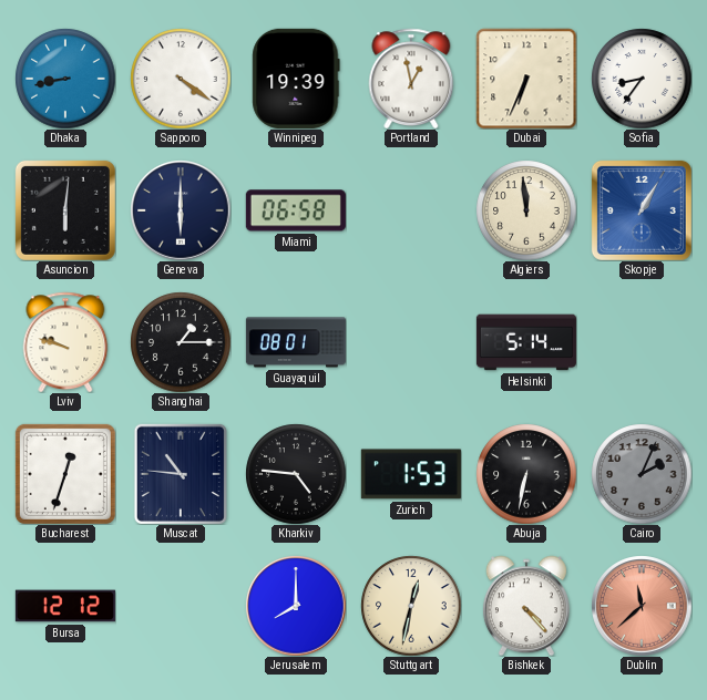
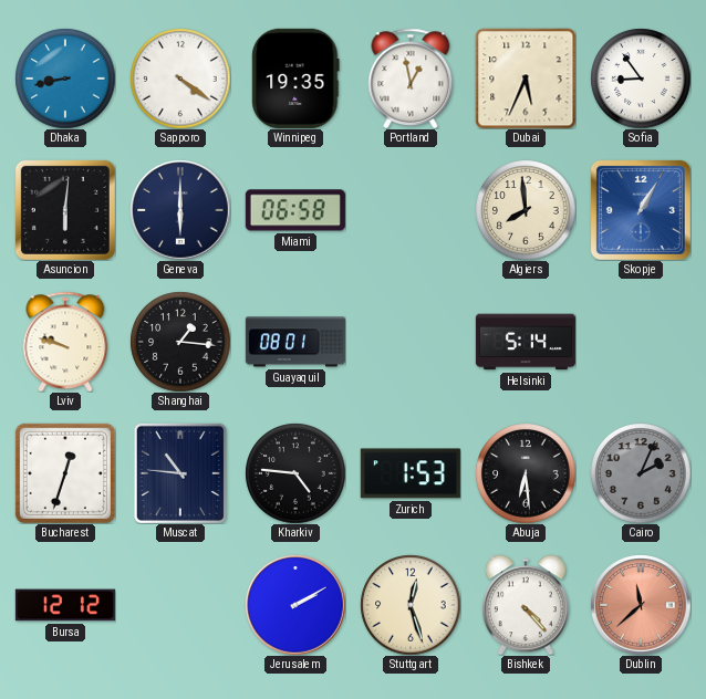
Winnipeg: 19:39 -> 19:35
Dubai: 6:34 -> 5:34
Sofia: 8:36 -> 8:54
Algiers: 11:59 -> 7:59
Shanghai: 1:15 -> 1:16
Abuja: 6:32 -> 6:29
Jerusalem: 8:00 -> 2:10
Stuttgart: 12:32 -> 12:27
